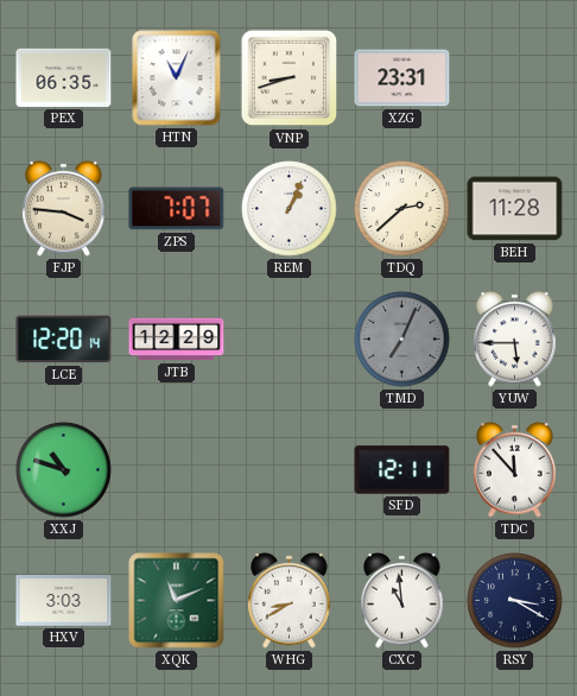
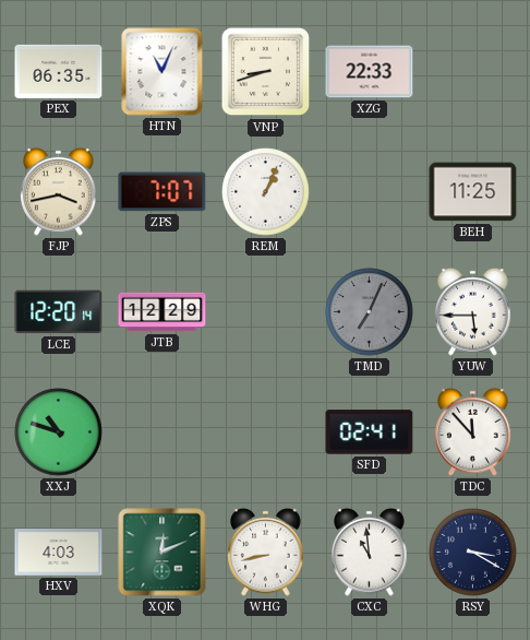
XZG: 23:31 -> 22:33
FJP: 3:46 -> 3:43
TDQ: 2:38 -> none
BEH: 11:28 -> 11:25
SFD: 12:11 -> 02:41
HXV: 3:03 -> 4:03
XQK: 11:11 -> 12:11
WHG: 8:40 -> 8:43
